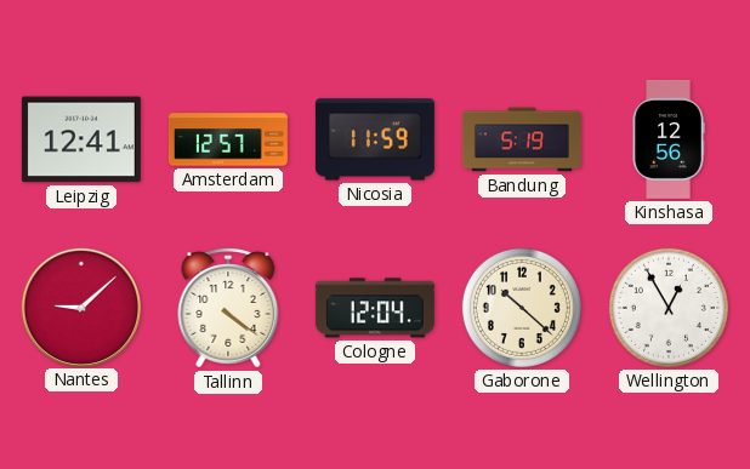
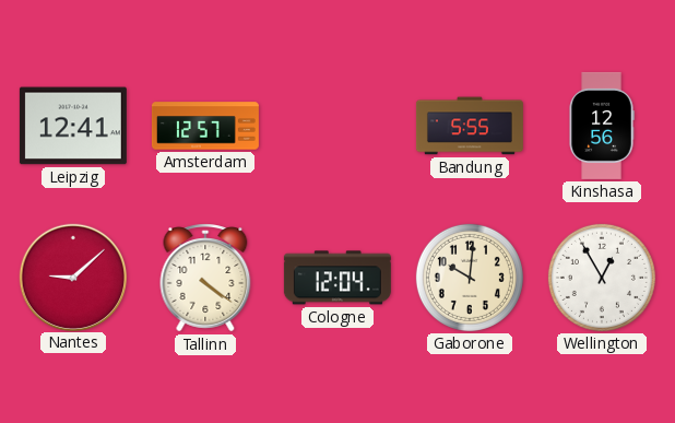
Nicosia: 11:59 -> none
Bandung: 5:19 -> 5:55
Gaborone: 10:22 -> 10:01
